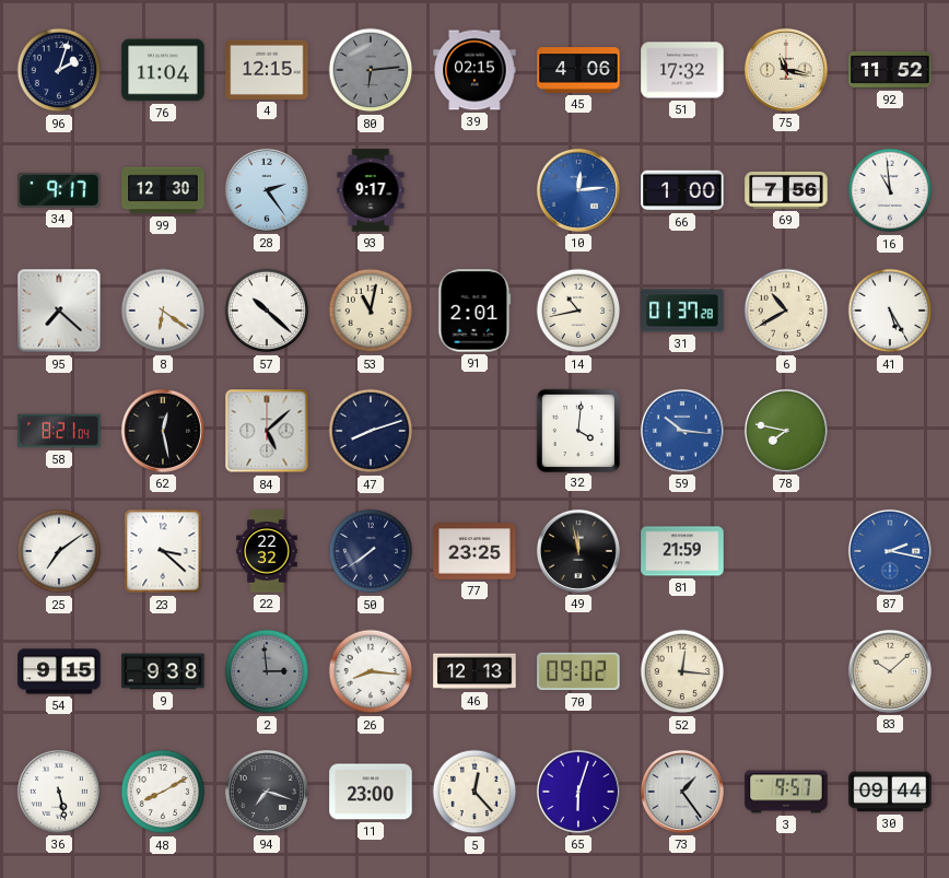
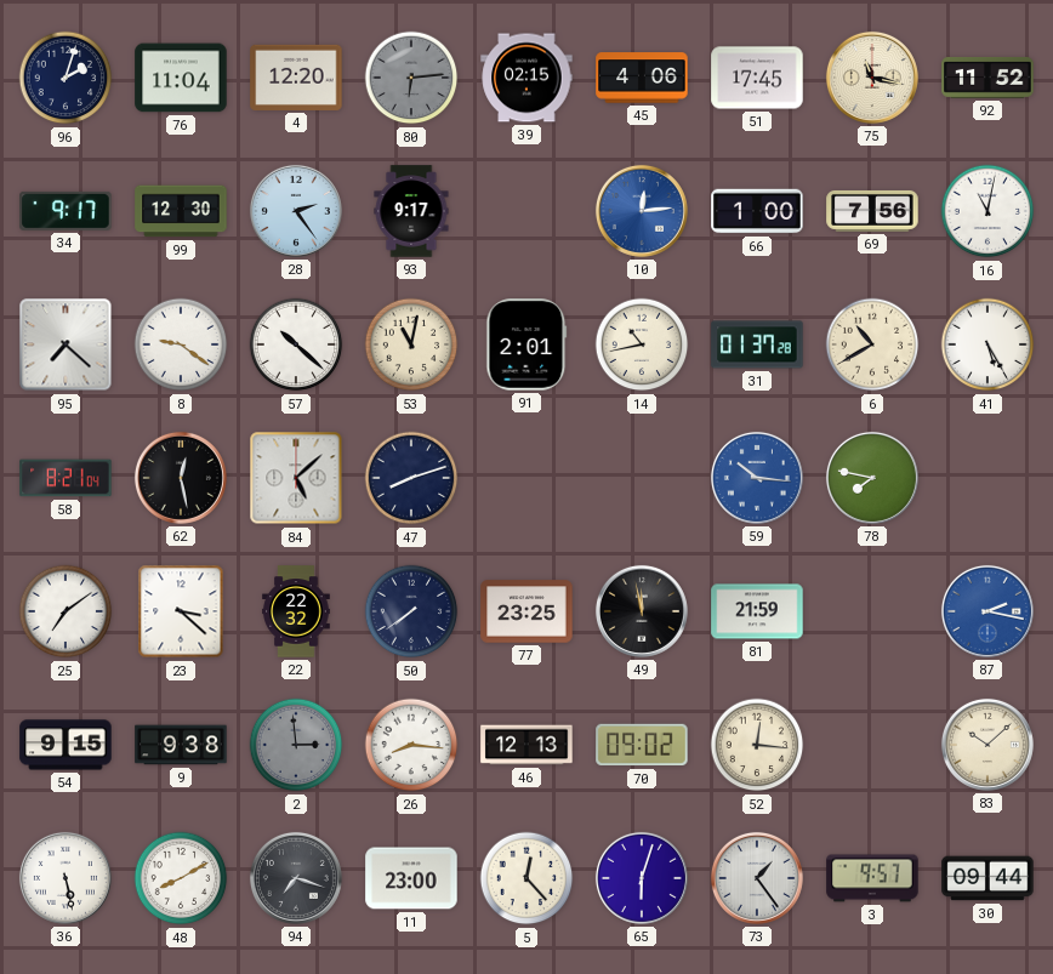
4: 12:15 -> 12:20
51: 17:32 -> 17:45
16: 10:59 -> 11:02
8: 6:21 -> 9:21
32: 4:01 -> none
